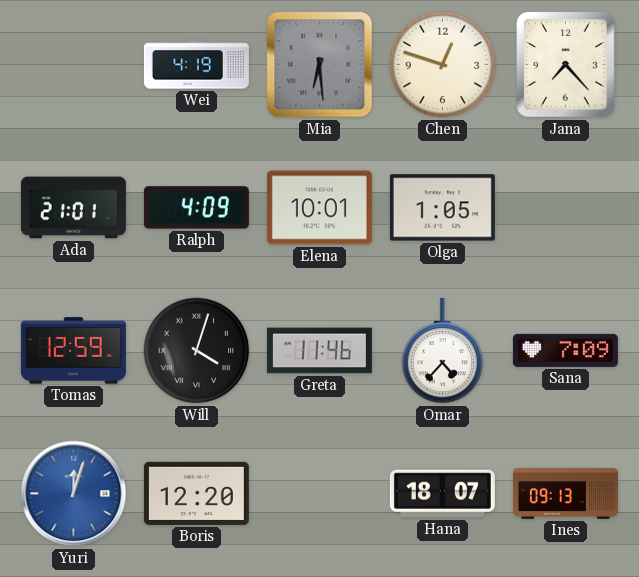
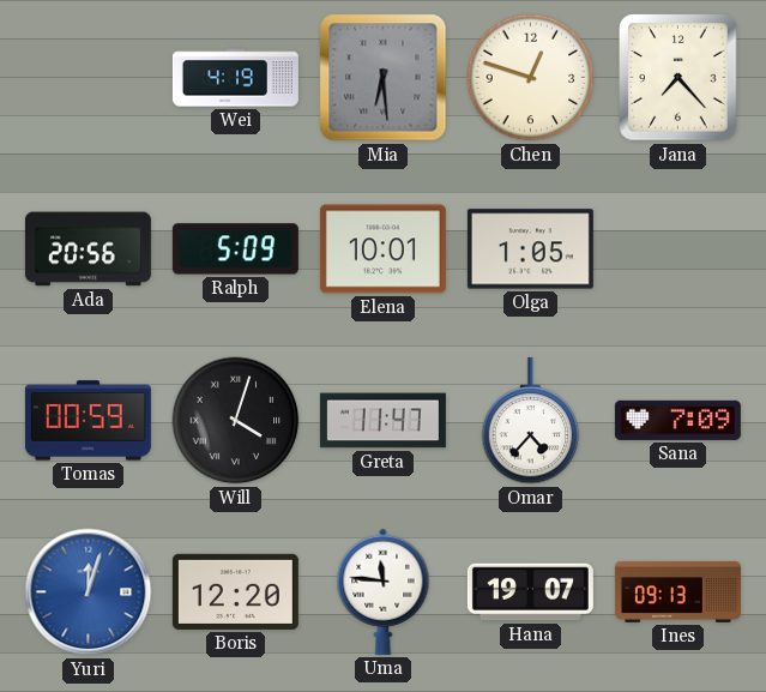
Ada: 21:01 -> 20:56
Ralph: 4:09 -> 5:09
Tomas: 12:59 -> 00:59
Greta: 11:46 -> 11:47
Uma: none -> 11:46
Hana: 18:07 -> 19:07
